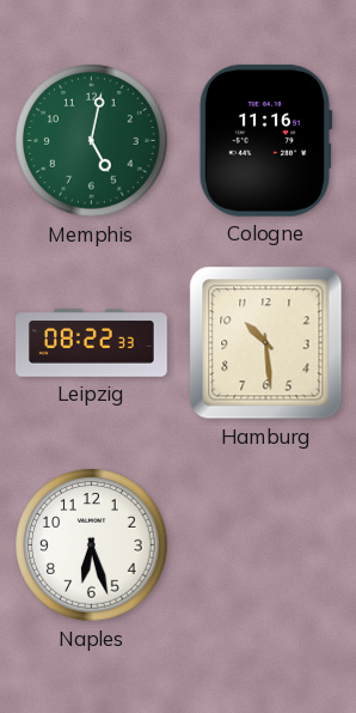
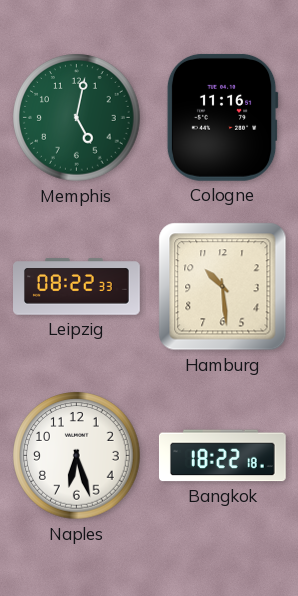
Bangkok: none -> 18:22
